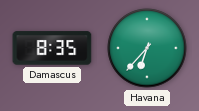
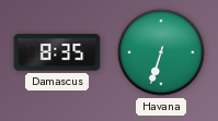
Havana: 6:37 -> 6:33
